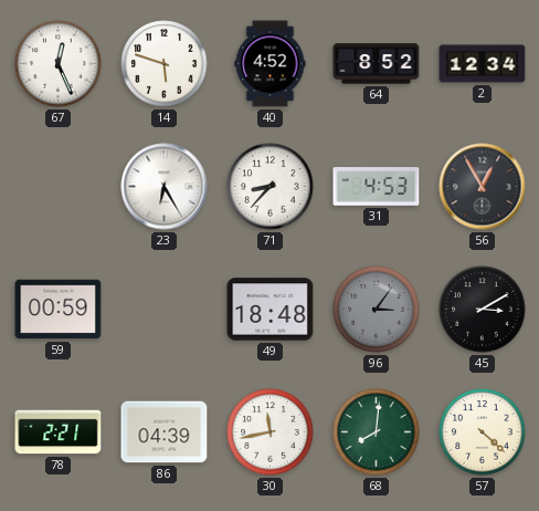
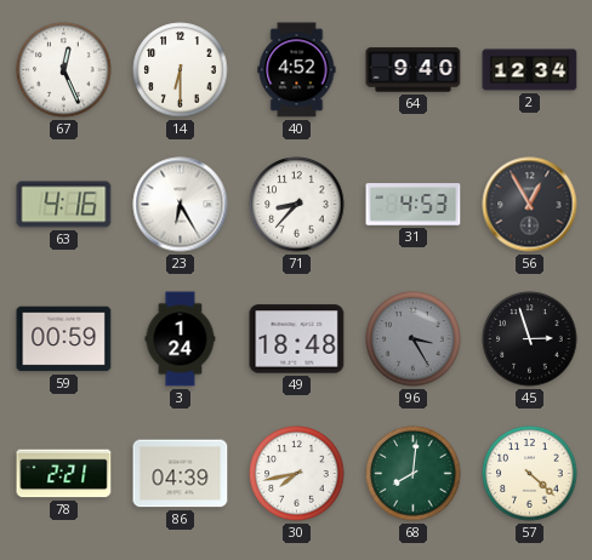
14: 5:48 -> 6:30
64: 8:52 -> 9:40
63: none -> 4:16
3: none -> 1:24
96: 3:06 -> 3:25
45: 3:10 -> 2:57
30: 11:43 -> 7:43
